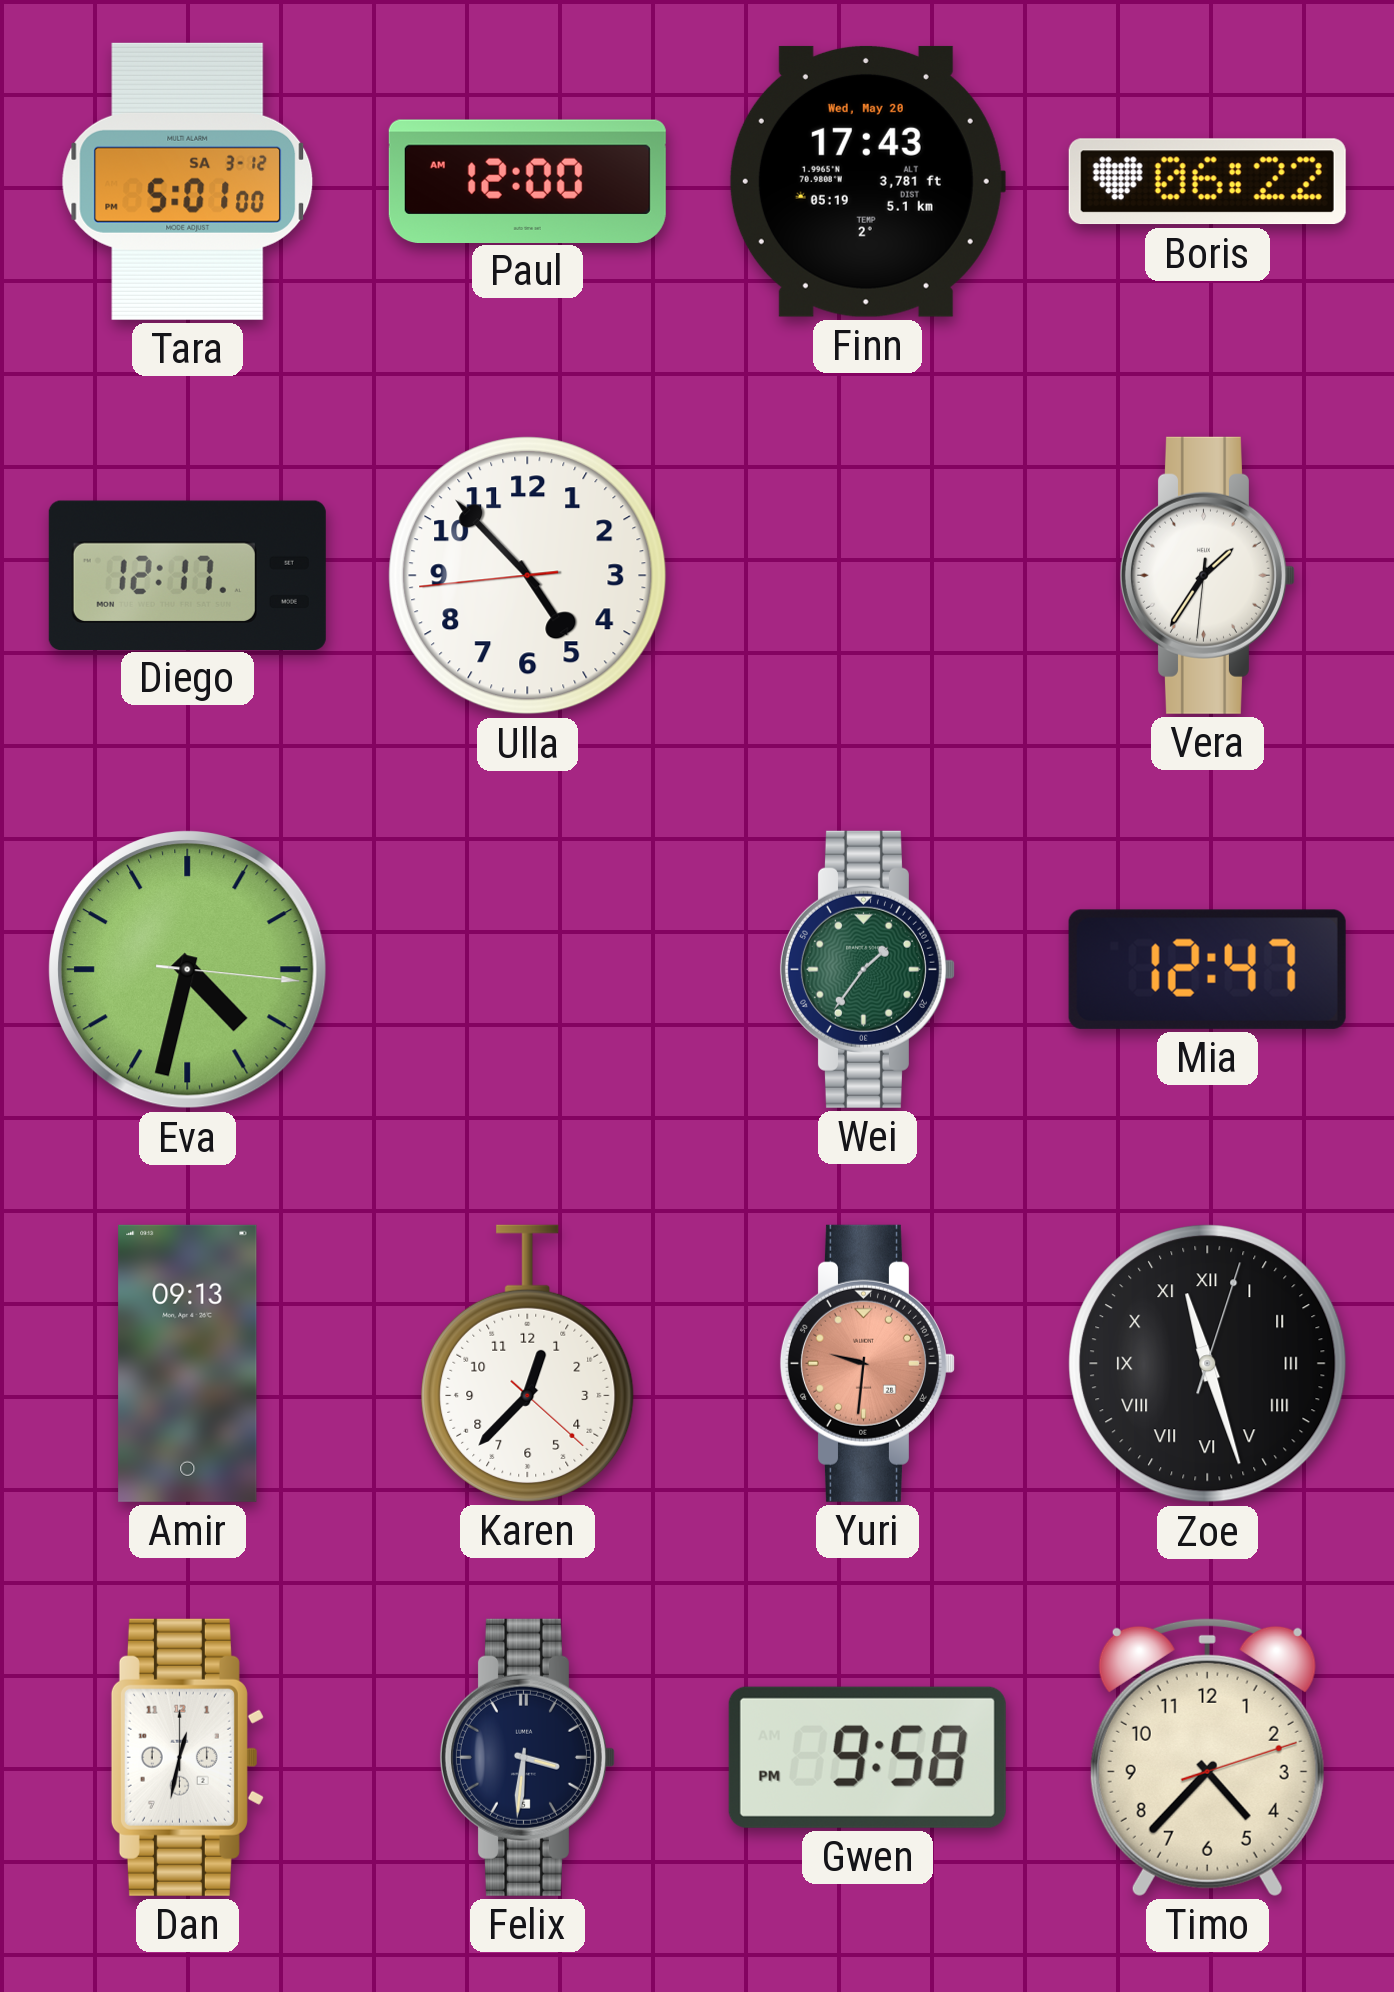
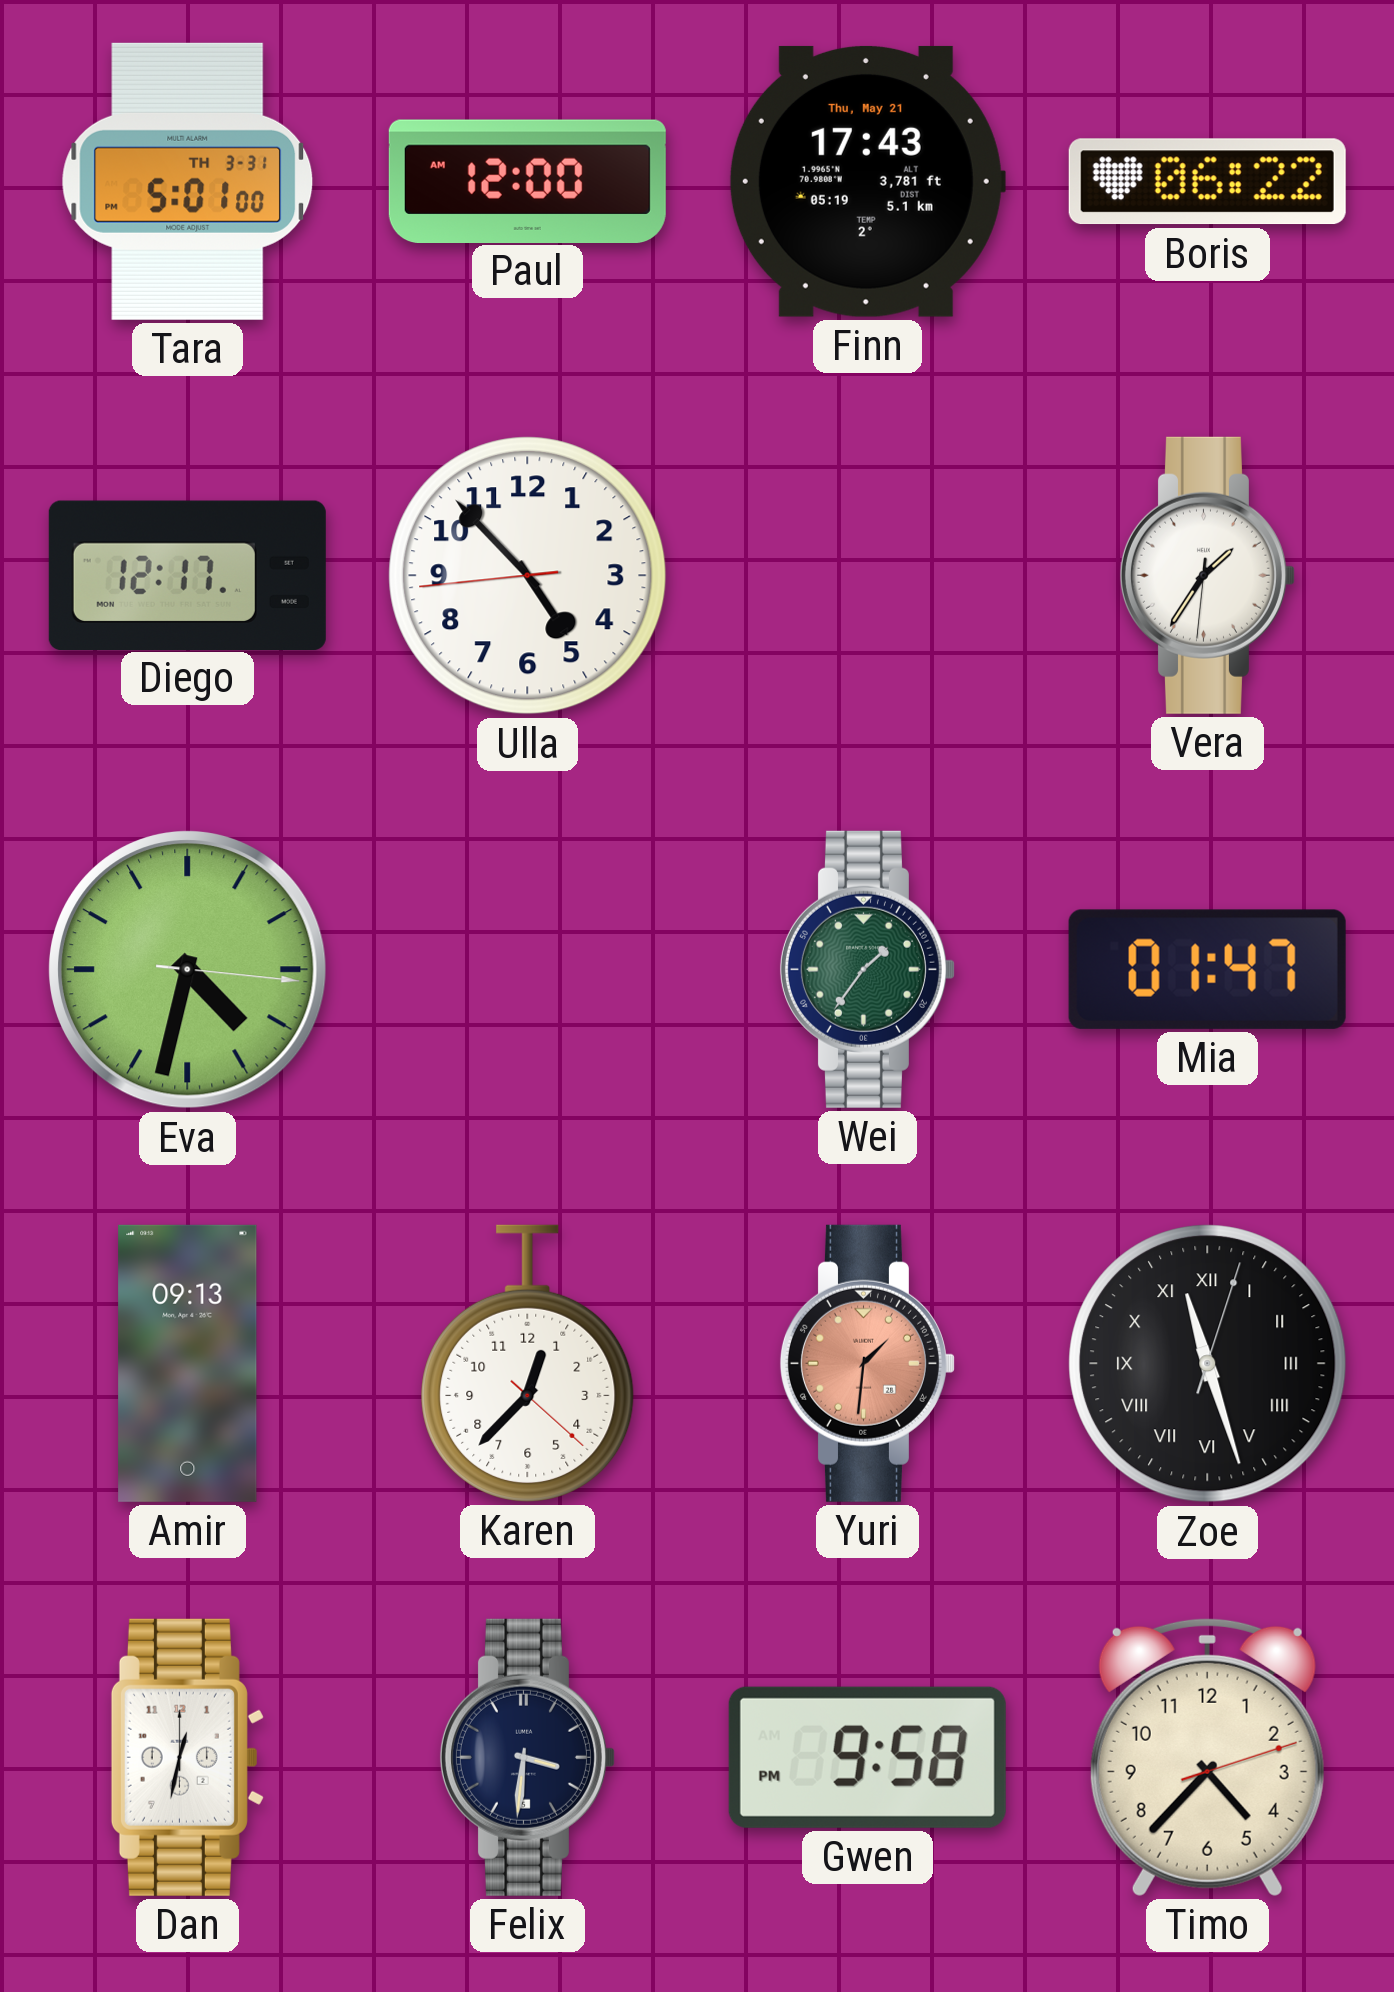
Tara date: SA 3-12 -> TH 3-31
Finn date: Wed, May 20 -> Thu, May 21
Mia: 12:47 -> 01:47
Yuri: 9:31 -> 1:31
